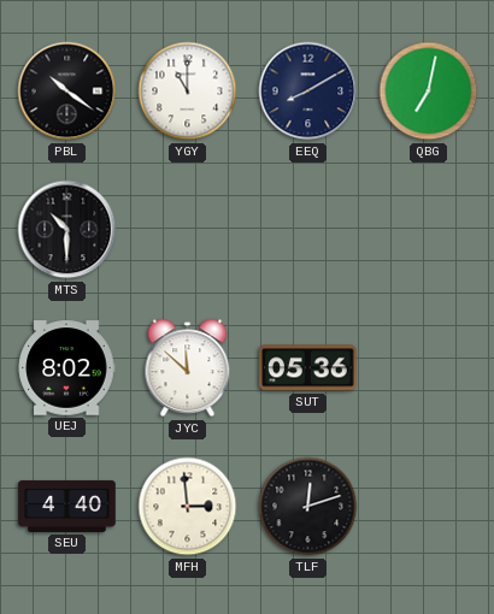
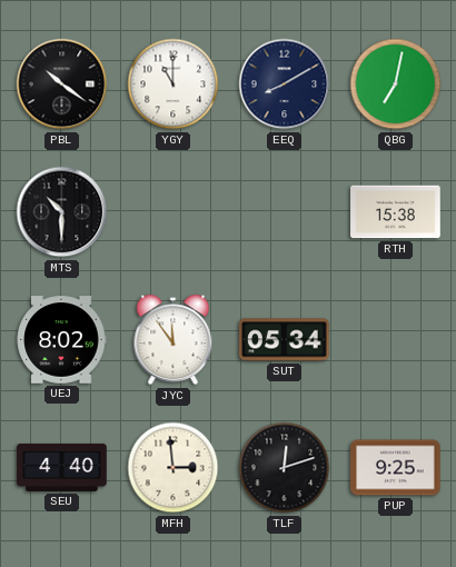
RTH: none -> 15:38
JYC: 11:52 -> 11:54
SUT: 05:36 -> 05:34
PUP: none -> 9:25
